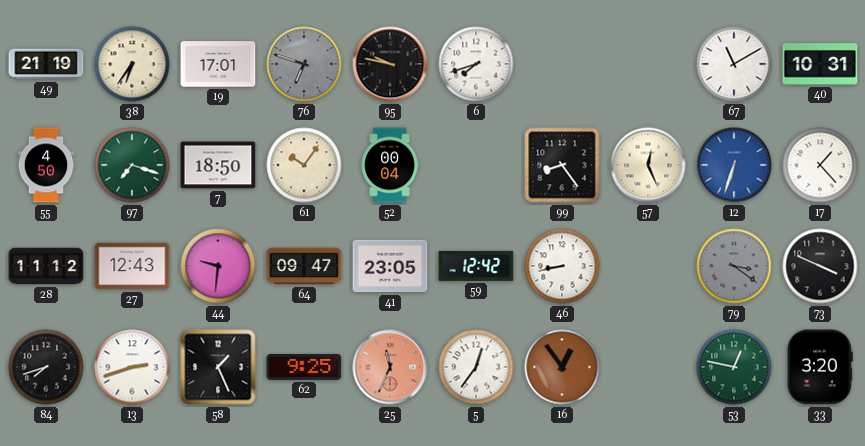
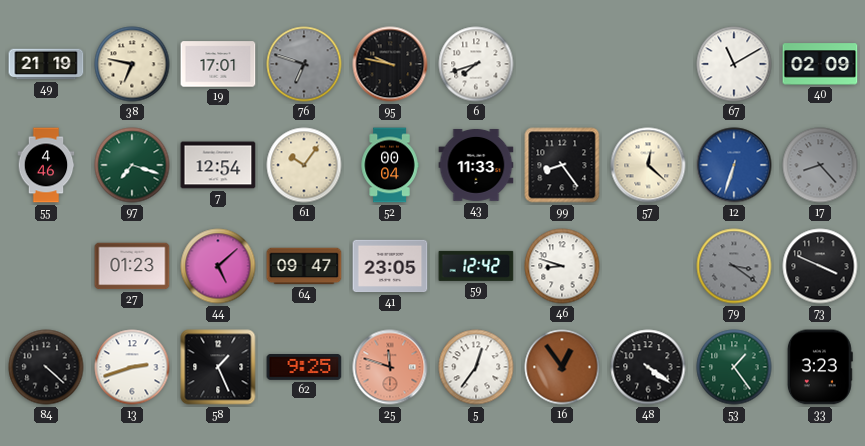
38: 6:36 -> 6:47
40: 10:31 -> 02:09
55: 4:50 -> 4:46
7: 18:50 -> 12:54
43: none -> 11:33
57: 12:26 -> 12:22
17: 1:23 -> 8:23
17 dial: white -> grey
28: 11:12 -> none
27: 12:43 -> 01:23
44: 9:31 -> 5:08
46: 8:43 -> 8:48
84: 7:42 -> 4:22
25: 11:34 -> 11:48
48: none -> 4:21
53: 12:47 -> 1:24
33: 3:20 -> 3:23
